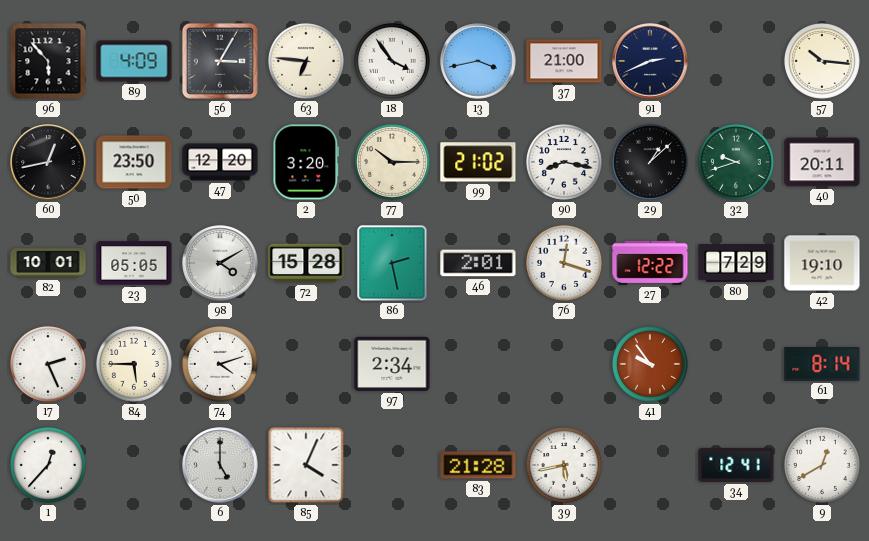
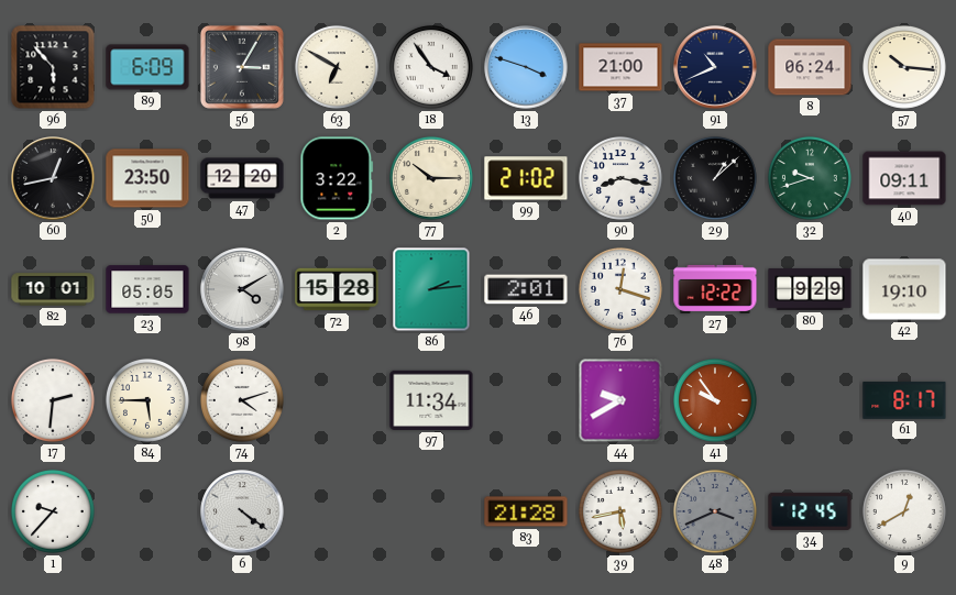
89: 4:09 -> 6:09
63: 6:46 -> 6:50
13: 3:43 -> 3:48
91: 2:41 -> 10:41
8: none -> 06:24
2: 3:20 -> 3:22
40: 20:11 -> 09:11
86: 2:28 -> 2:14
80: 7:29 -> 9:29
17: 2:26 -> 2:31
97: 2:34 -> 11:34
44: none -> 9:40
61: 8:14 -> 8:17
1: 12:37 -> 9:37
6: 5:00 -> 4:21
85: 4:04 -> none
48: none -> 3:41
34: 12:41 -> 12:45
